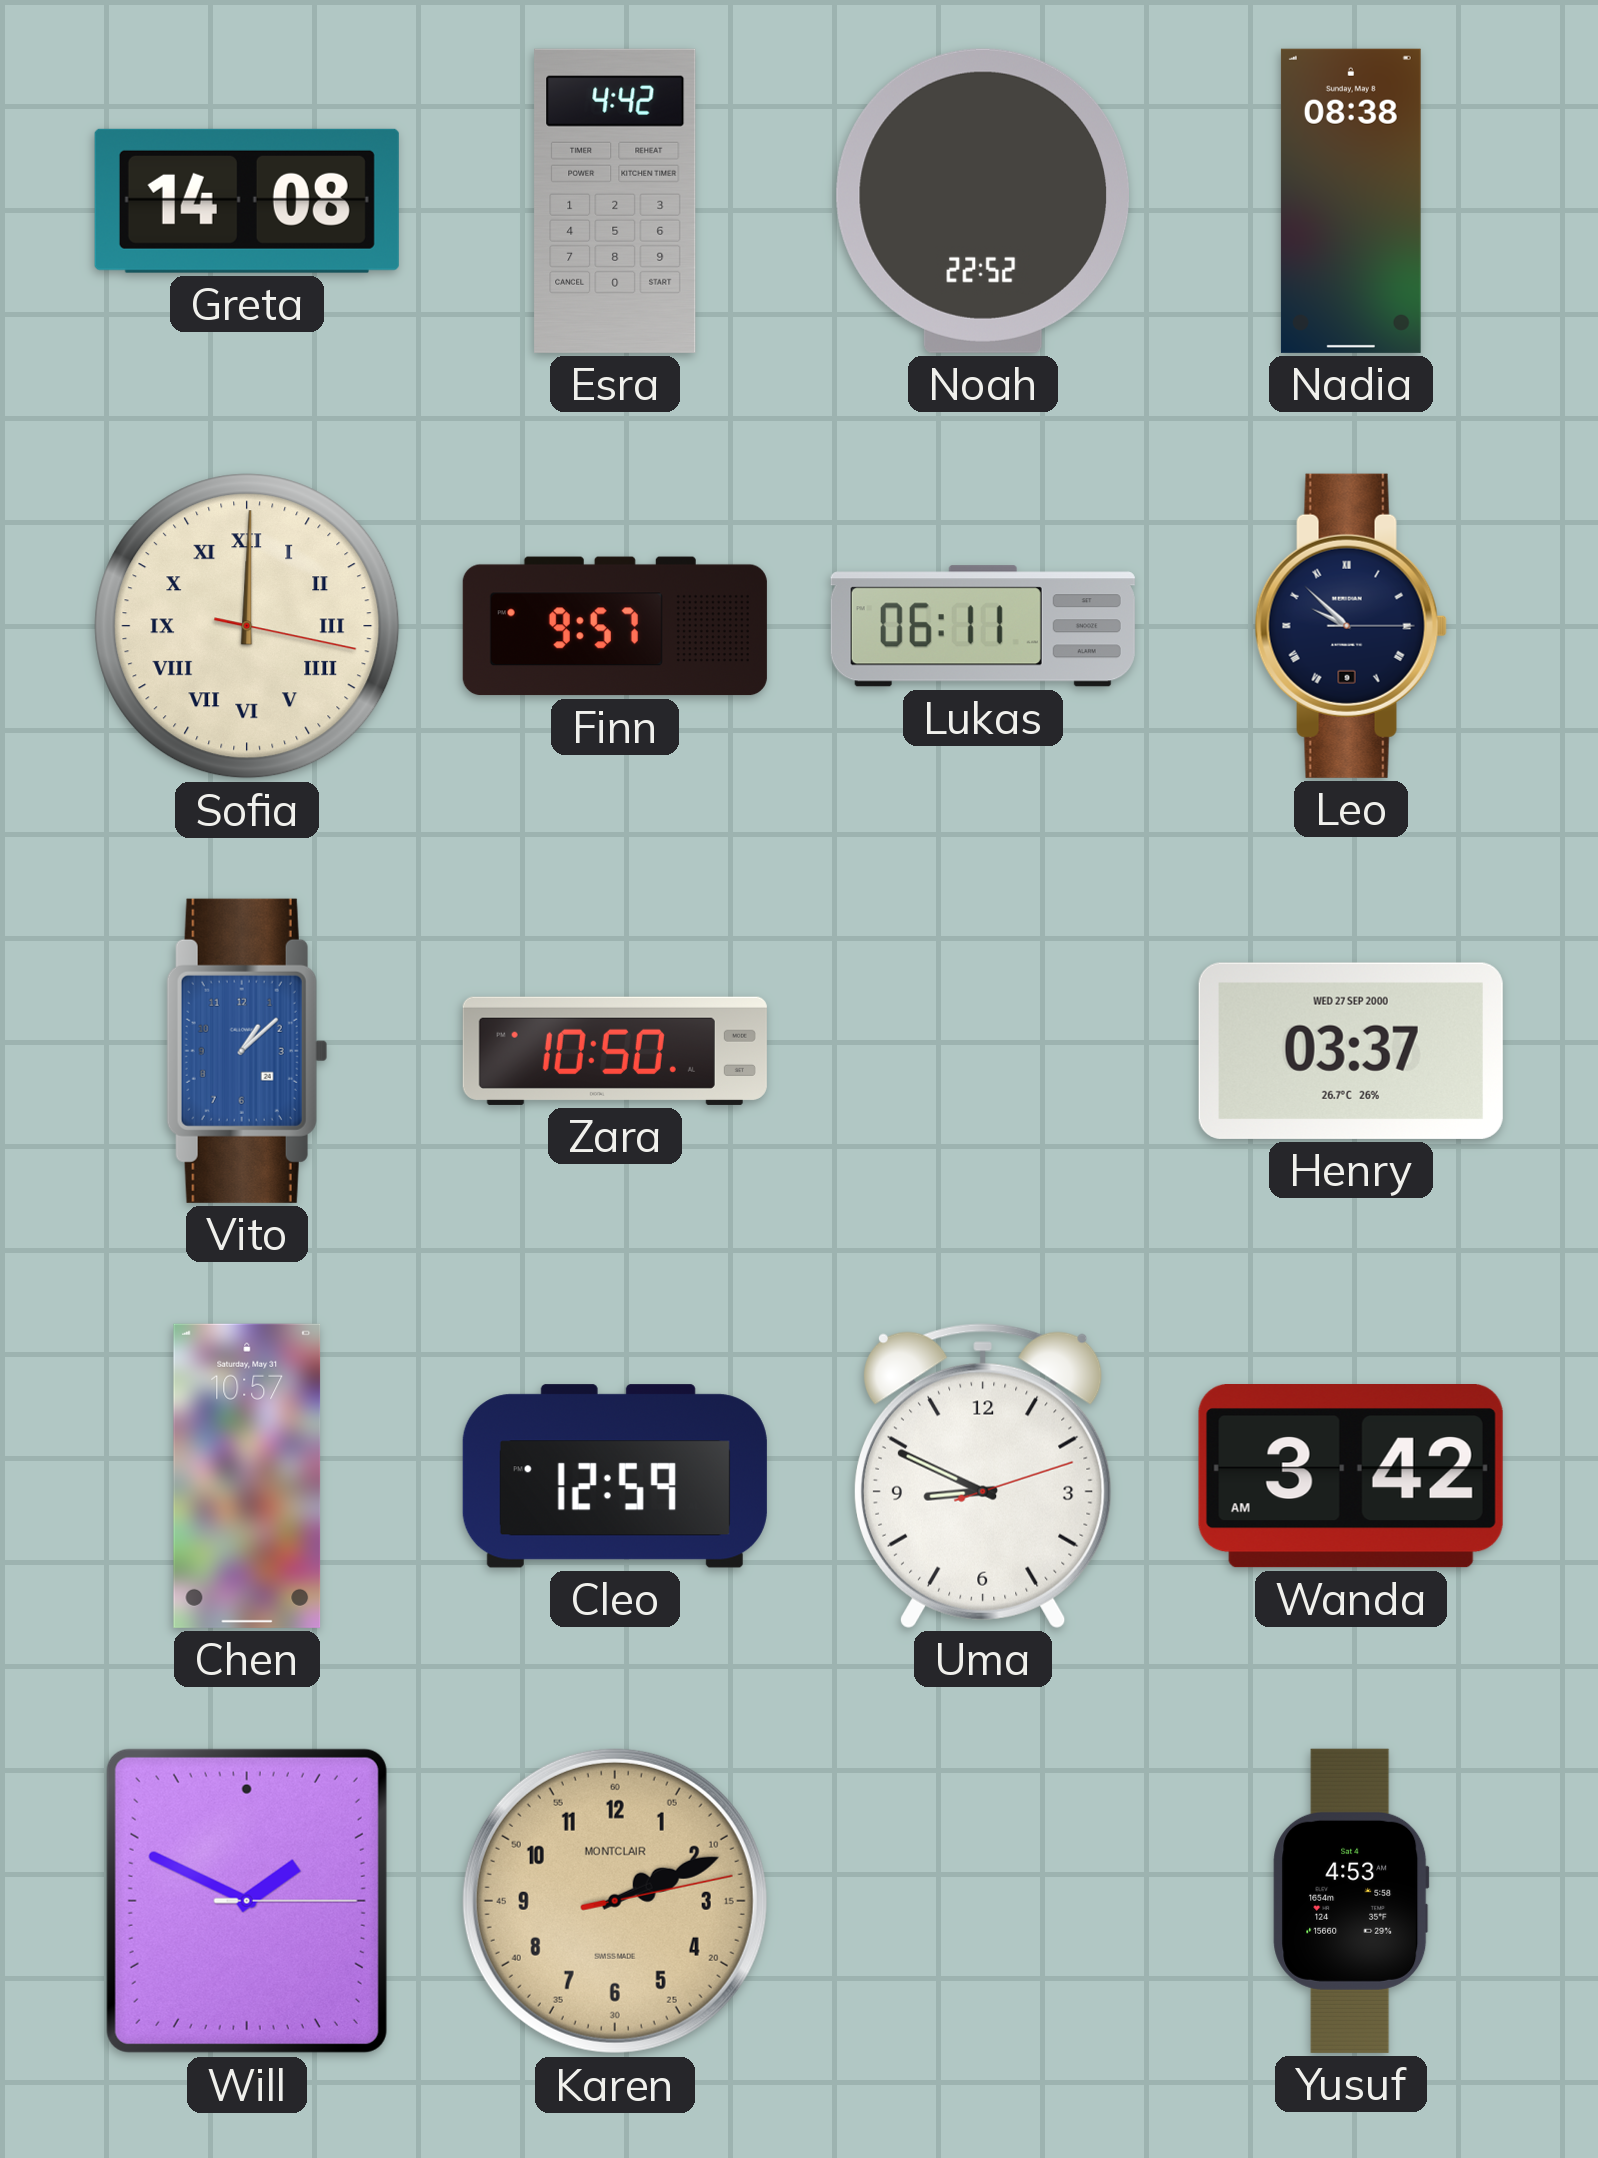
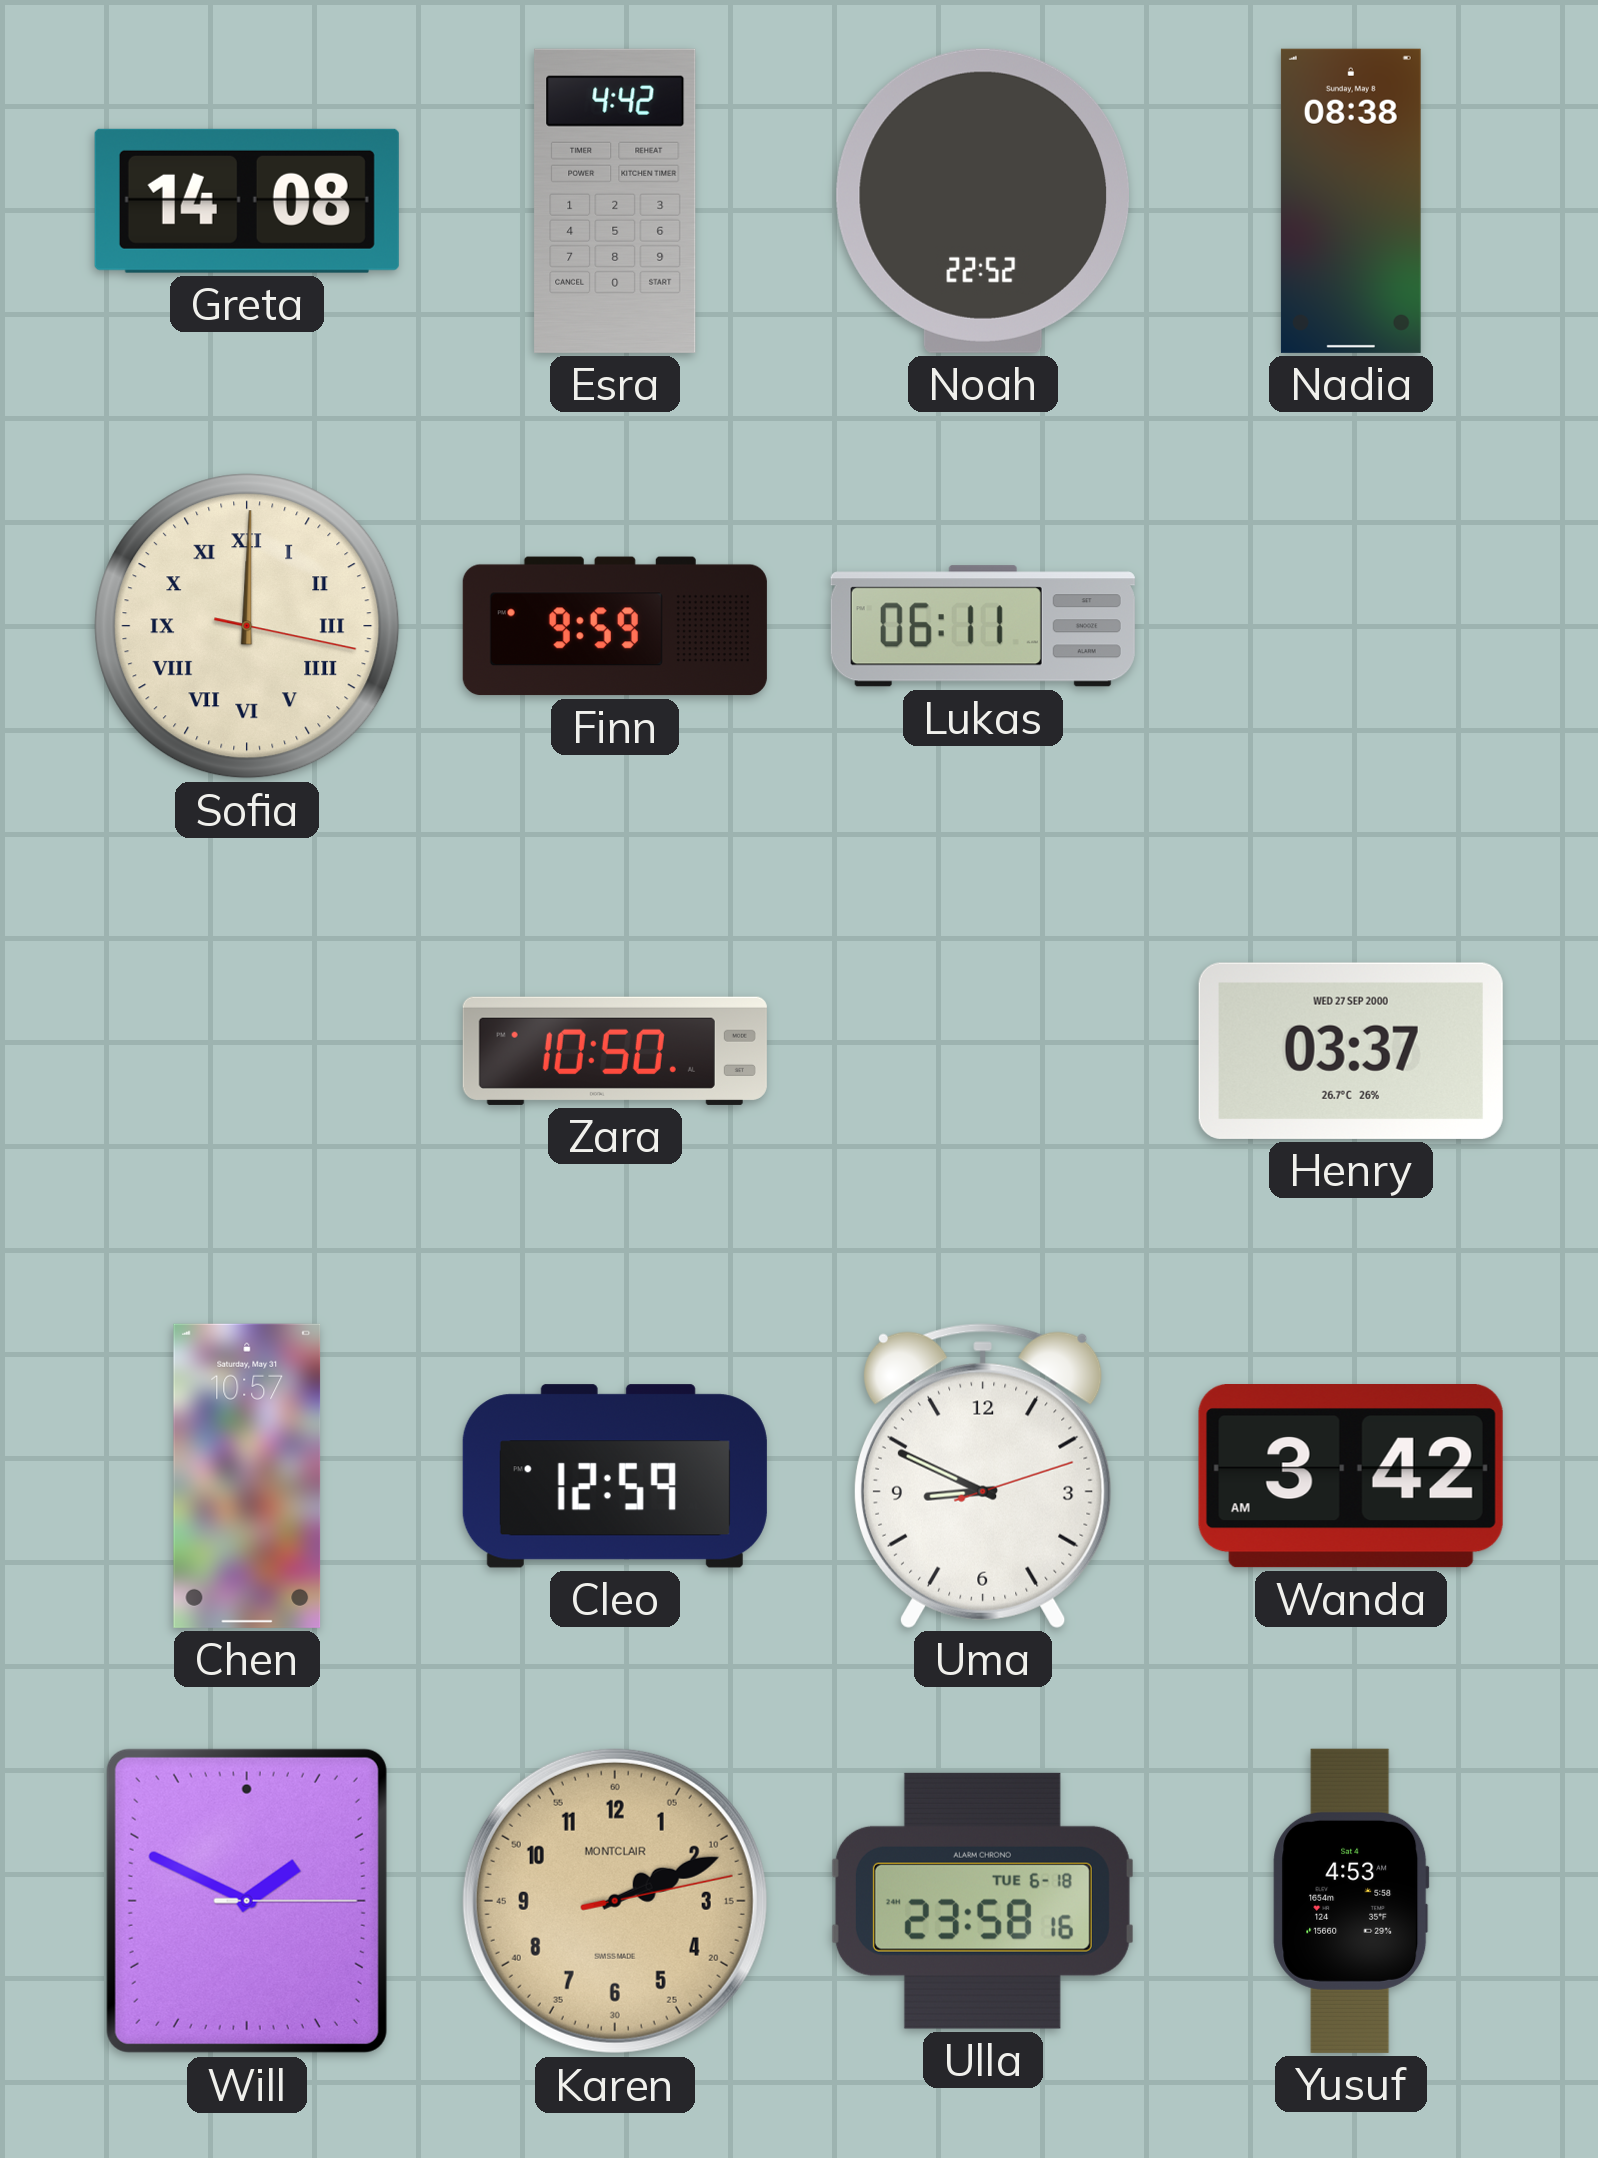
Finn: 9:57 -> 9:59
Leo: 9:52 -> none
Vito: 1:08 -> none
Ulla: none -> 23:58
